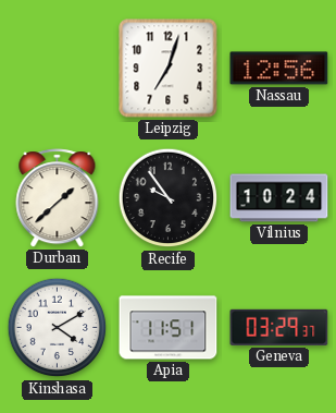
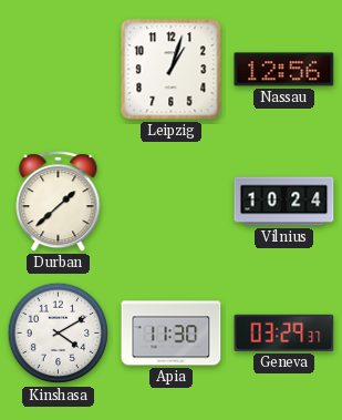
Leipzig: 7:03 -> 1:03
Recife: 9:54 -> none
Apia: 11:51 -> 11:30
